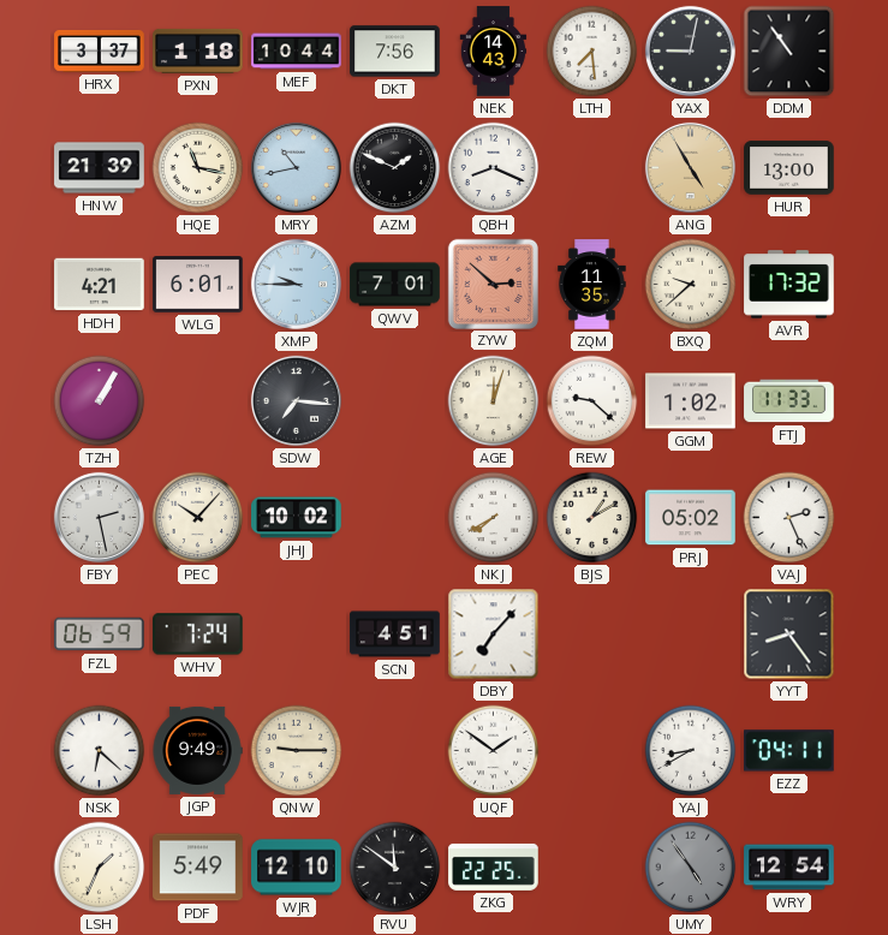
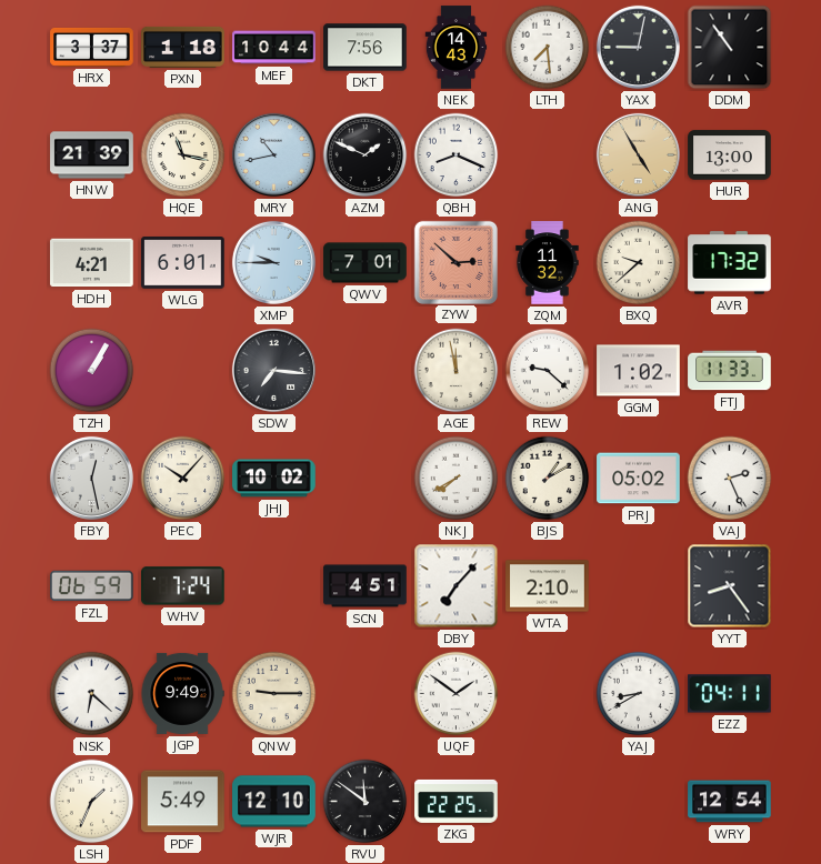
ZQM: 11:35 -> 11:32
AGE: 12:03 -> 11:58
FBY: 2:28 -> 12:28
WTA: none -> 2:10
UMY: 4:54 -> none
